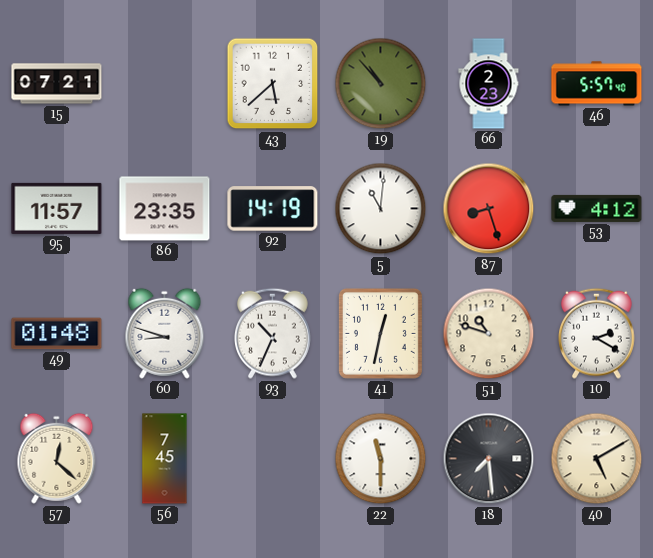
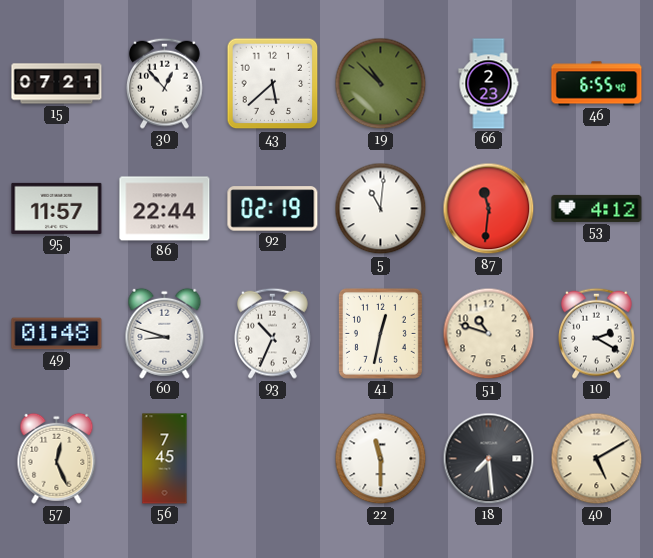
30: none -> 12:53
19: 10:53 -> 10:52
46: 5:57 -> 6:55
86: 23:35 -> 22:44
92: 14:19 -> 02:19
87: 8:27 -> 11:31
57: 12:22 -> 12:26
